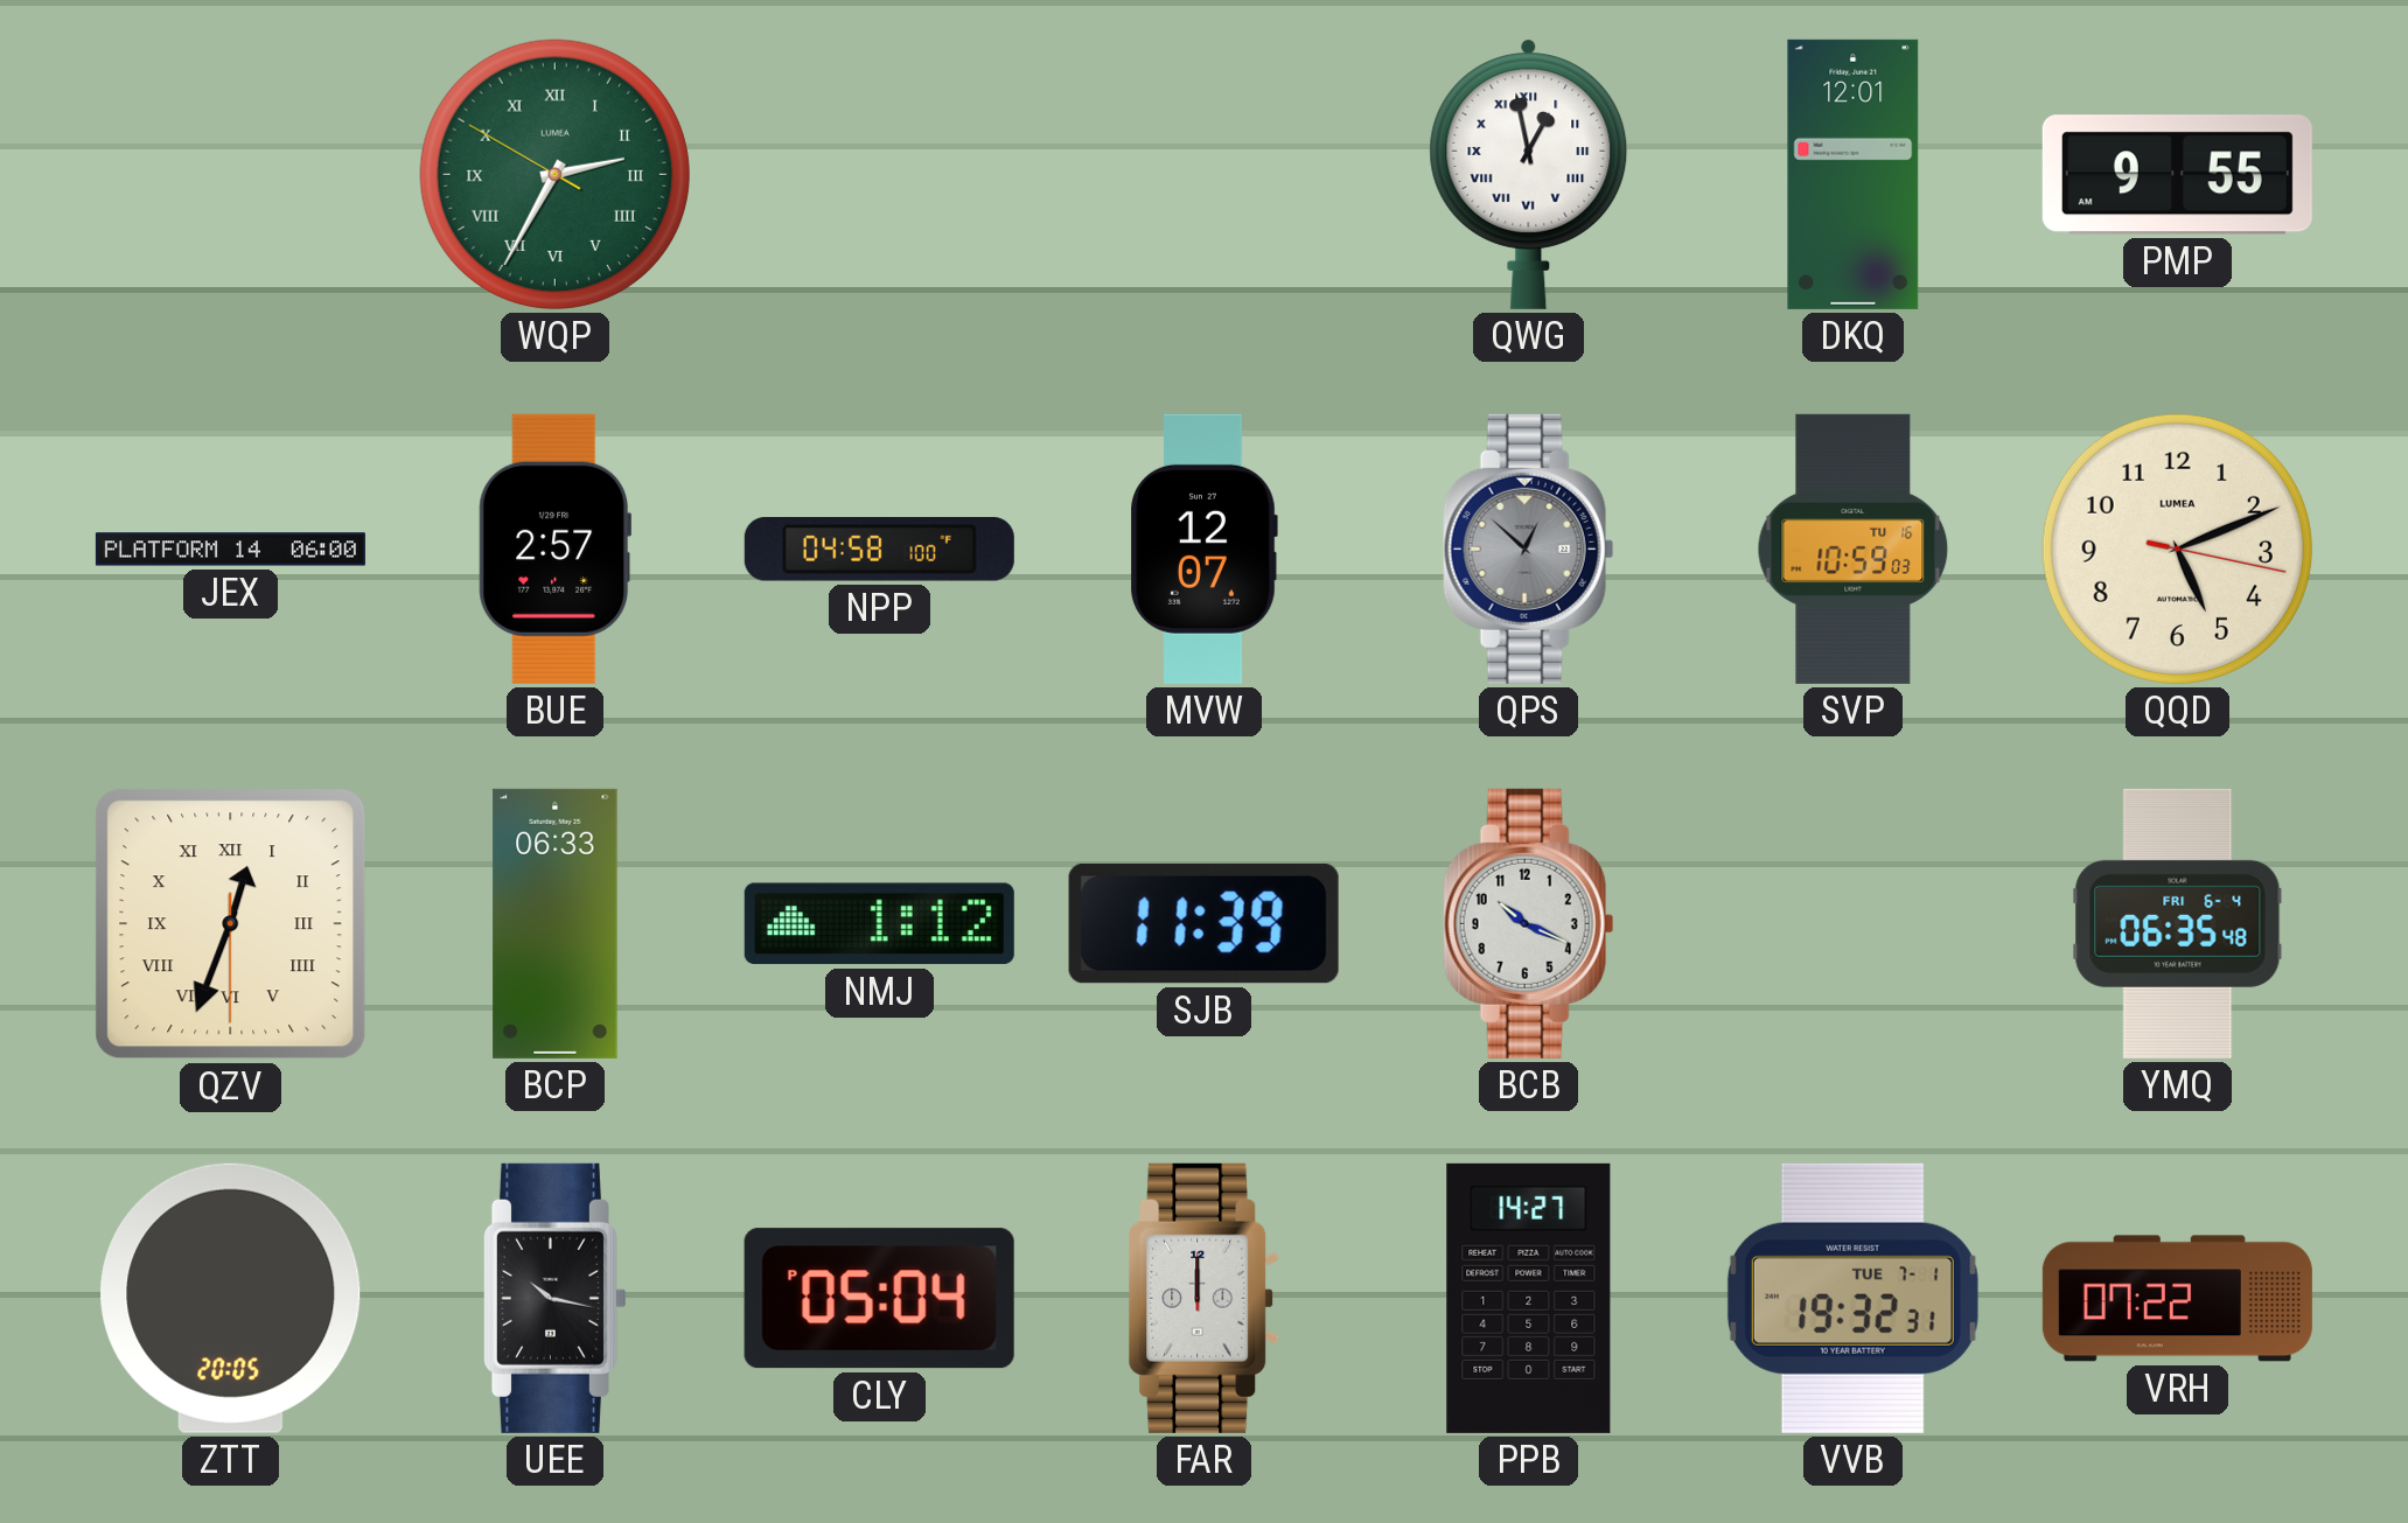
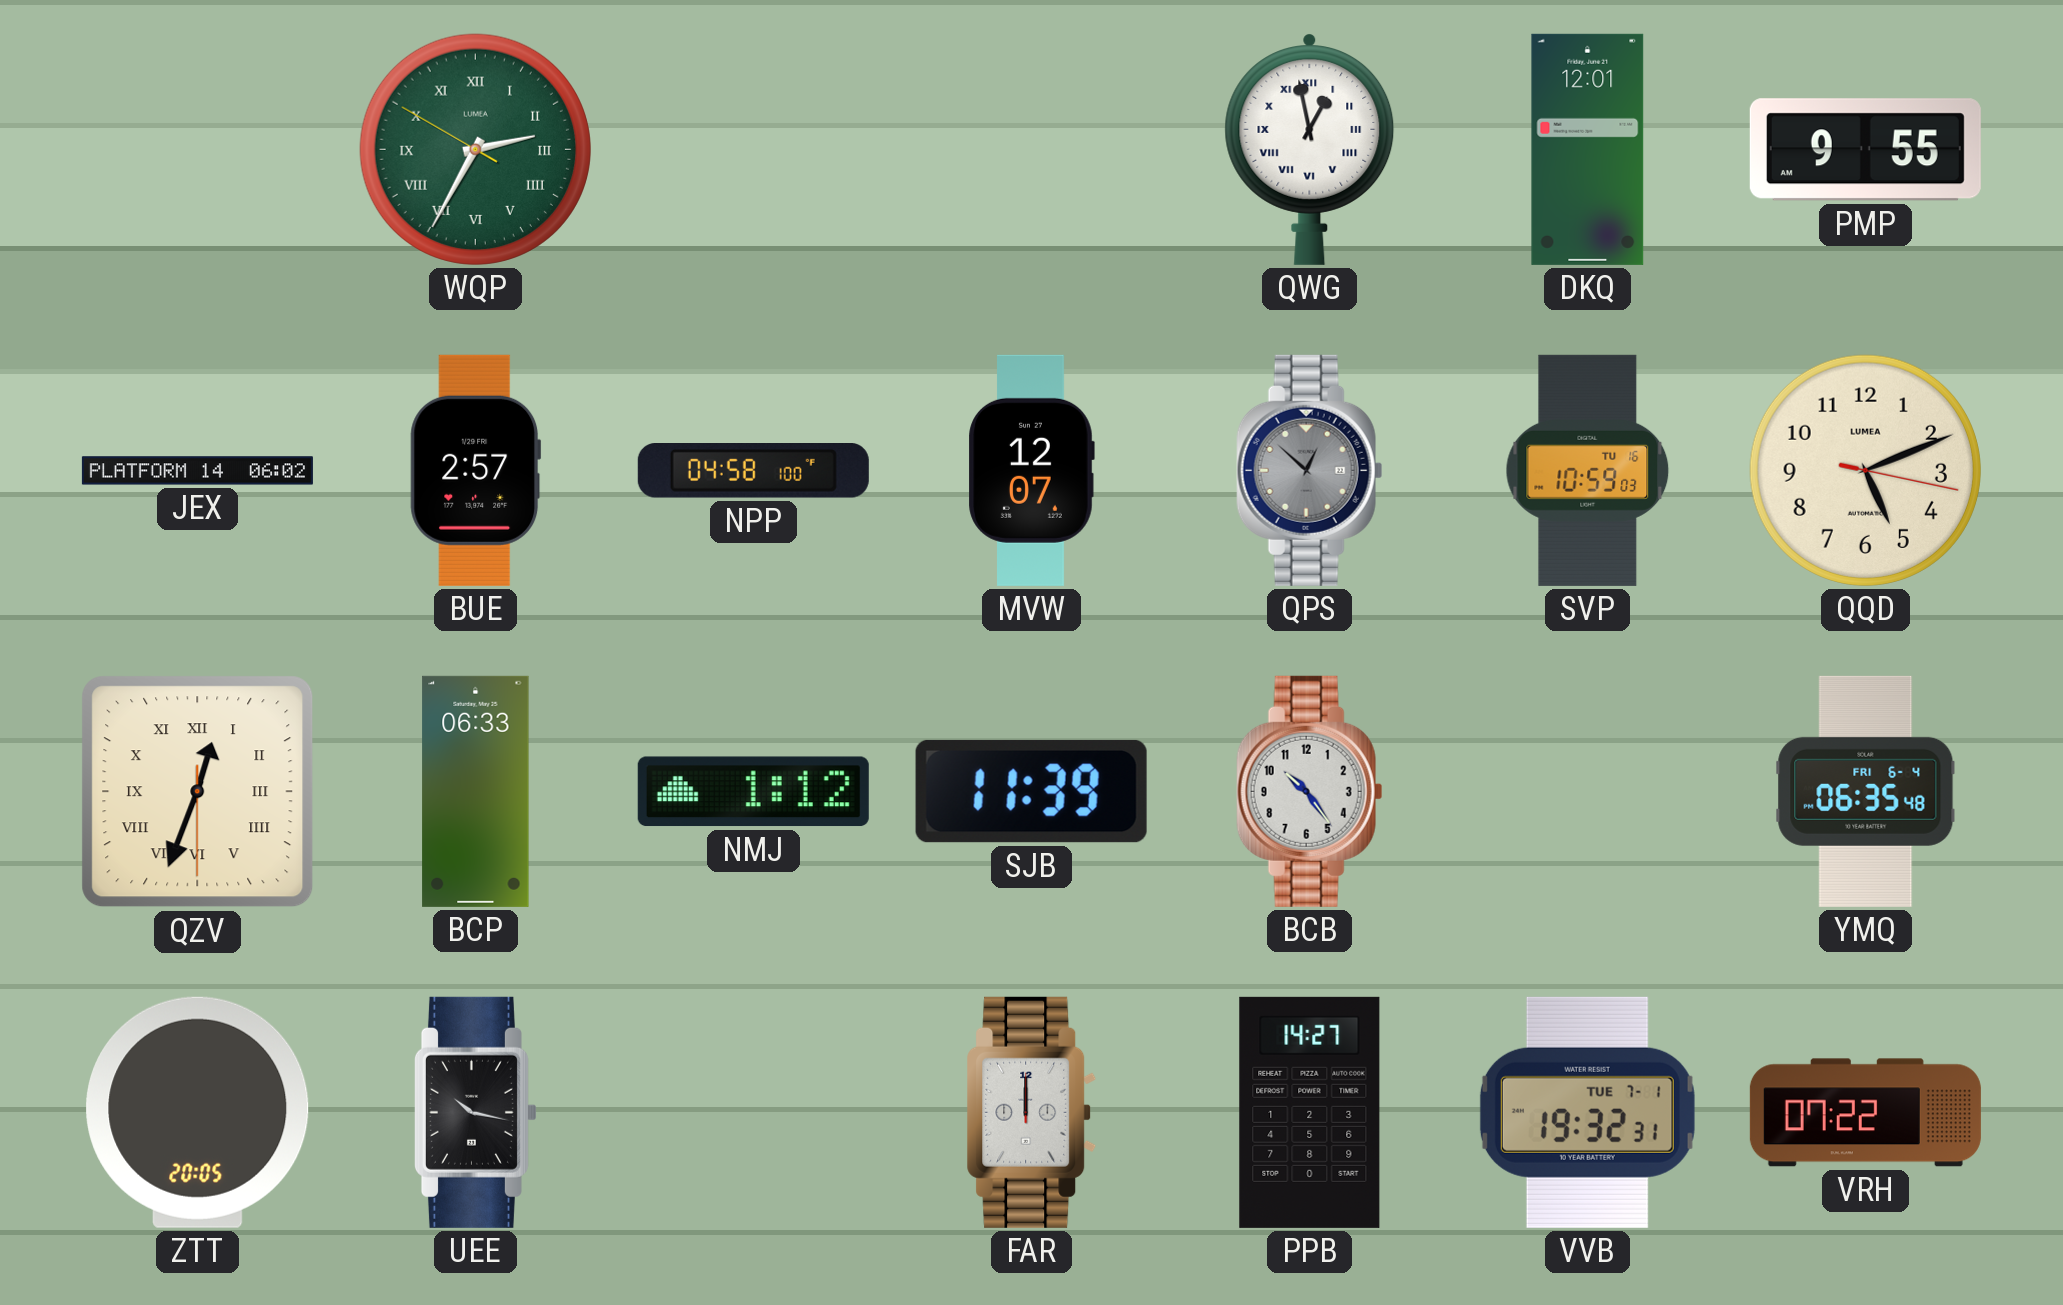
JEX: 06:00 -> 06:02
BCB: 10:19 -> 10:24
CLY: 05:04 -> none
